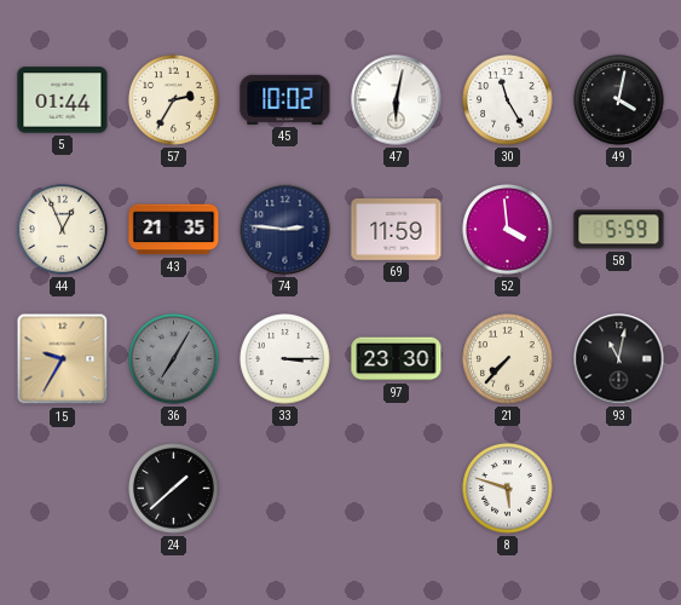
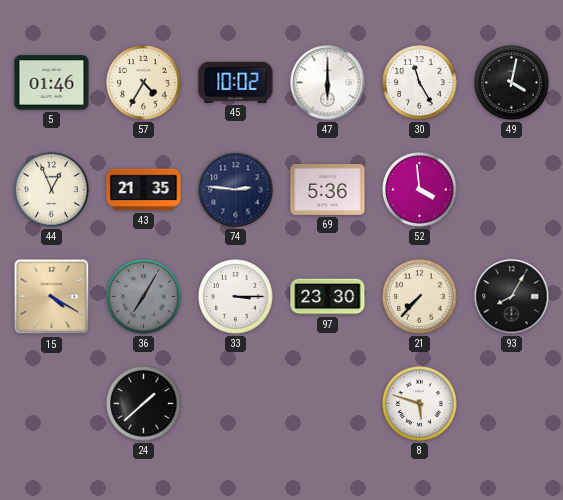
5: 01:44 -> 01:46
57: 2:35 -> 4:35
47: 6:02 -> 6:00
69: 11:59 -> 5:36
58: 5:59 -> none
15: 9:35 -> 4:20
93: 11:02 -> 8:05
